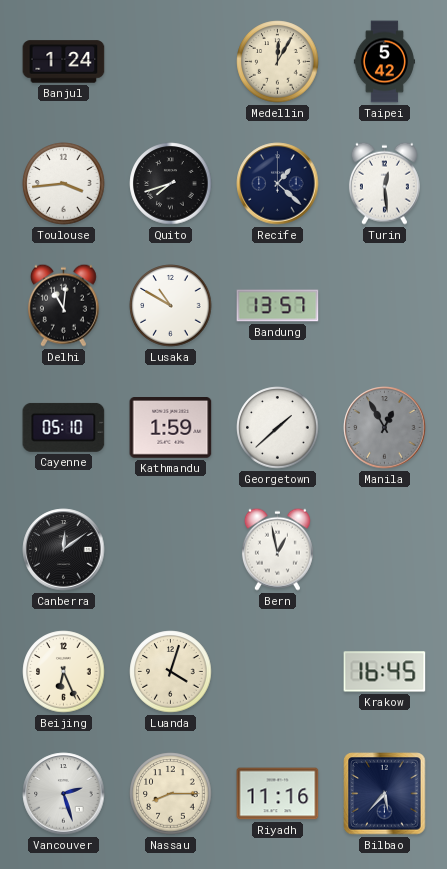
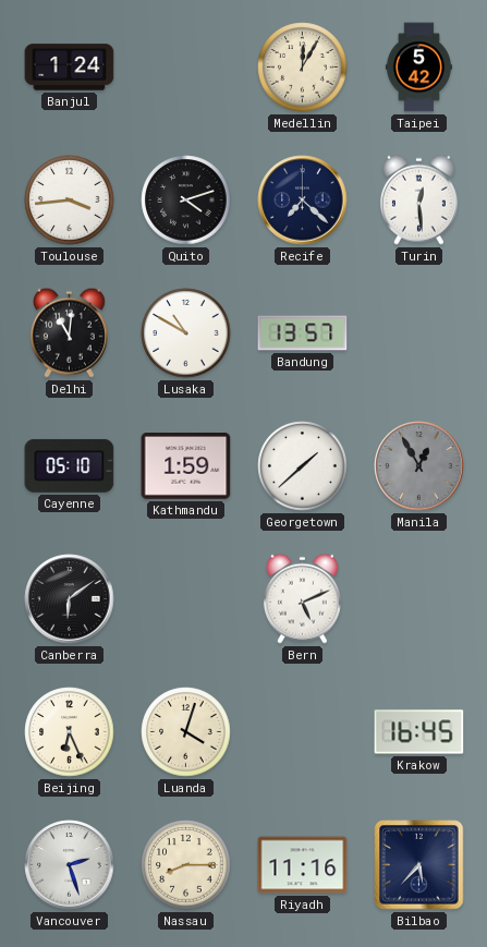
Quito: 7:42 -> 4:12
Recife: 1:22 -> 7:22
Canberra: 12:09 -> 6:09
Bern: 12:58 -> 5:11
